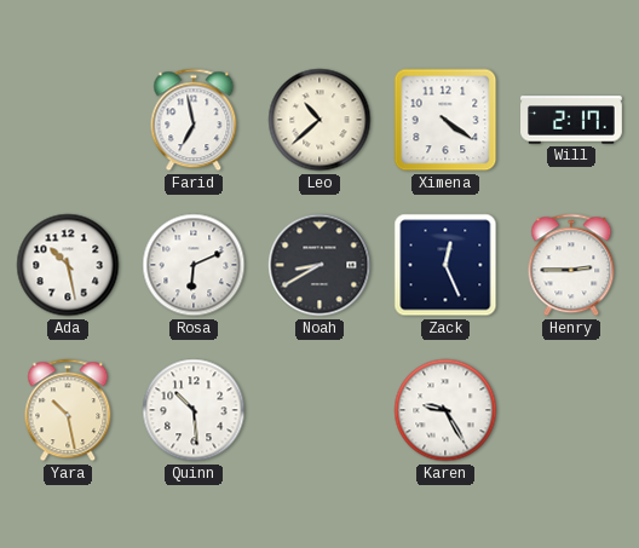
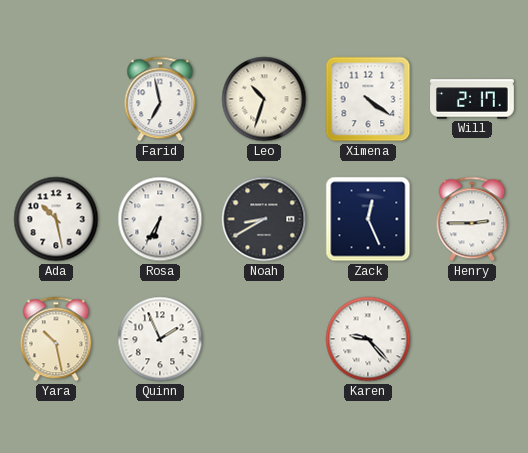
Leo: 10:38 -> 10:33
Rosa: 6:11 -> 6:35
Quinn: 10:29 -> 1:56
Karen: 9:25 -> 9:23
